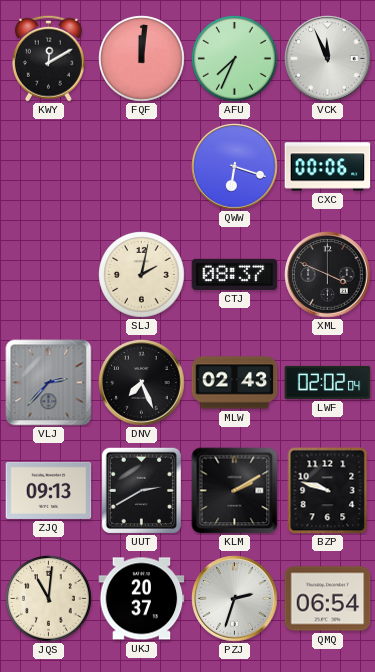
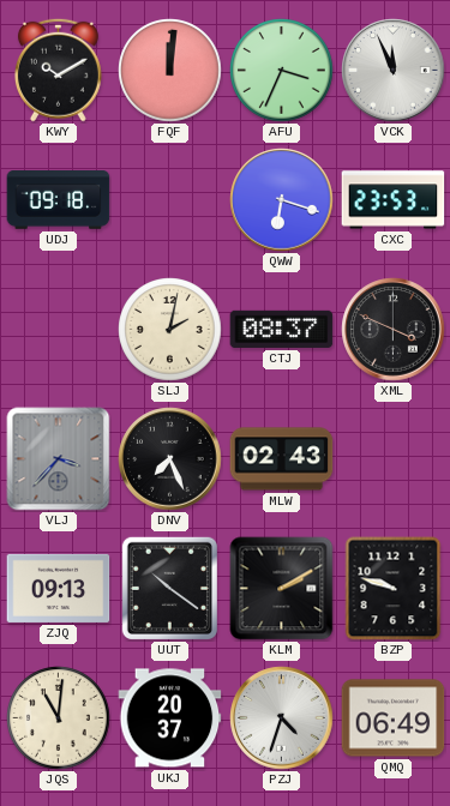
KWY: 12:10 -> 10:10
AFU: 7:34 -> 3:34
UDJ: none -> 09:18
CXC: 00:06 -> 23:53
VLJ: 2:37 -> 3:37
LWF: 02:02 -> none
UUT: 2:40 -> 10:21
PZJ: 2:33 -> 4:33
QMQ: 06:54 -> 06:49
